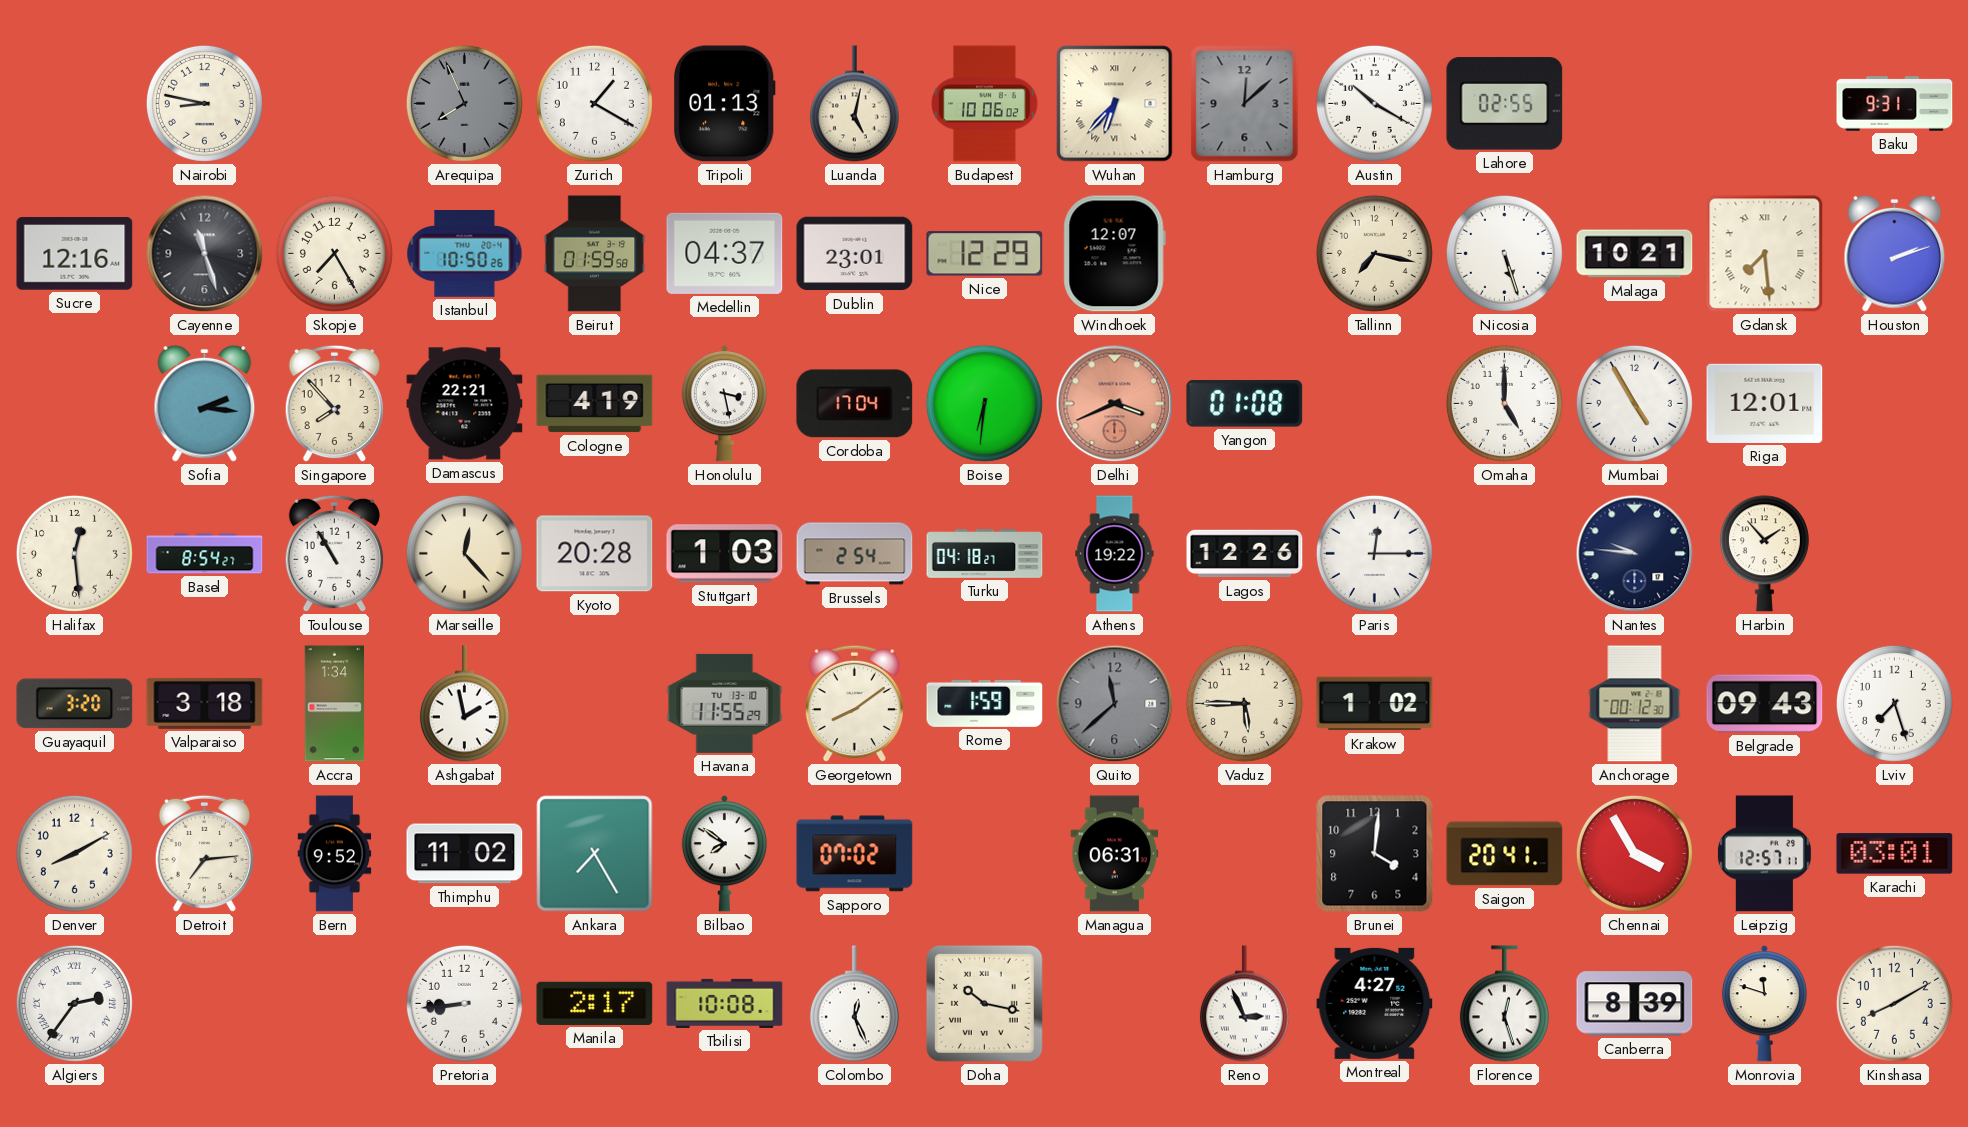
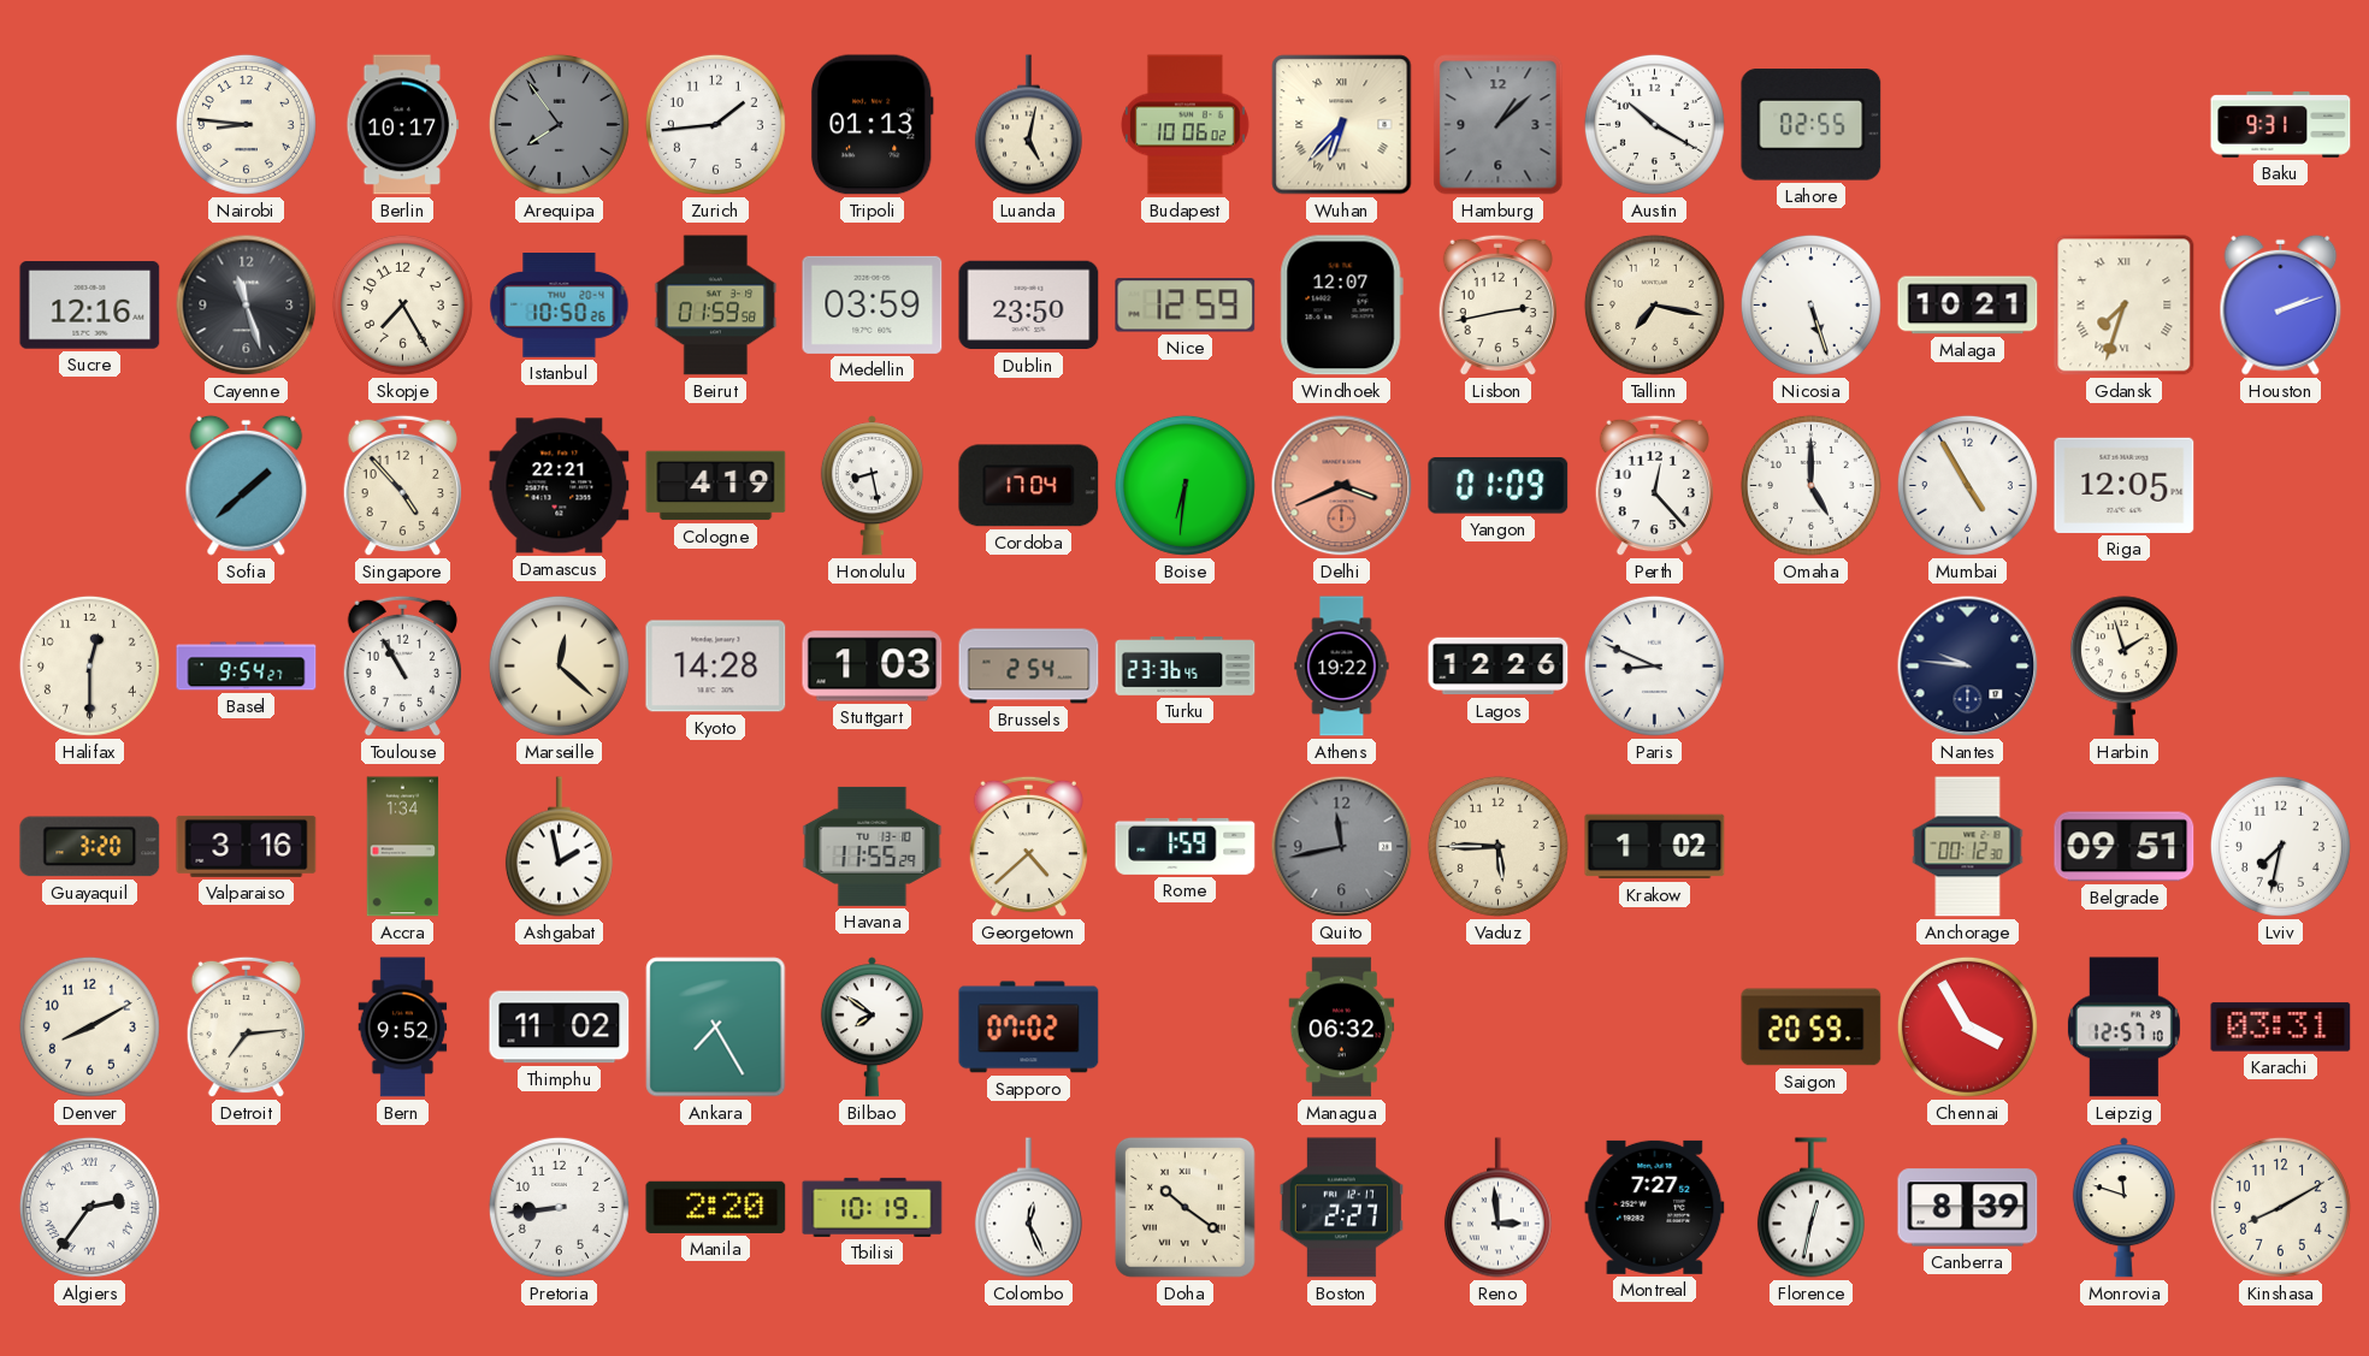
Nairobi: 8:47 -> 8:46
Berlin: none -> 10:17
Arequipa: 7:56 -> 7:54
Zurich: 1:20 -> 1:44
Hamburg: 12:08 -> 1:08
Medellin: 04:37 -> 03:59
Dublin: 23:01 -> 23:50
Nice: 12:29 -> 12:59
Lisbon: none -> 2:43
Gdansk: 7:29 -> 7:33
Sofia: 2:16 -> 1:38
Singapore: 7:53 -> 4:53
Honolulu: 3:28 -> 8:28
Yangon: 01:08 -> 01:09
Perth: none -> 12:23
Riga: 12:01 -> 12:05
Halifax: 12:29 -> 12:30
Basel: 8:54 -> 9:54
Marseille: 12:23 -> 12:22
Kyoto: 20:28 -> 14:28
Turku: 04:18 -> 23:36
Paris: 12:15 -> 8:49
Harbin: 1:53 -> 1:57
Valparaiso: 3:18 -> 3:16
Georgetown: 8:09 -> 4:38
Quito: 11:38 -> 11:43
Belgrade: 09:43 -> 09:51
Lviv: 7:27 -> 7:32
Managua: 06:31 -> 06:32
Brunei: 4:01 -> none
Saigon: 20:41 -> 20:59
Leipzig: 12:57:11 -> 12:57:10
Karachi: 03:01 -> 03:31
Manila: 2:17 -> 2:20
Tbilisi: 10:08 -> 10:19
Doha: 10:17 -> 10:21
Boston: none -> 2:27
Reno: 2:56 -> 2:59
Montreal: 4:27 -> 7:27
Florence: 12:27 -> 12:32
